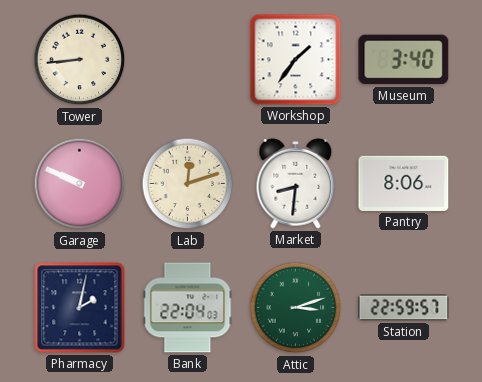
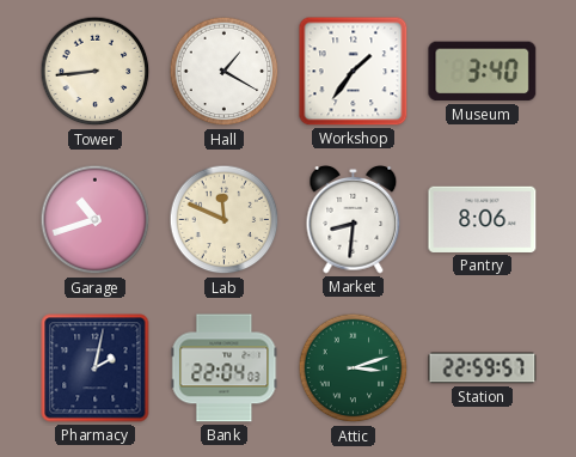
Hall: none -> 1:20
Garage: 9:49 -> 10:42
Lab: 12:12 -> 11:49
